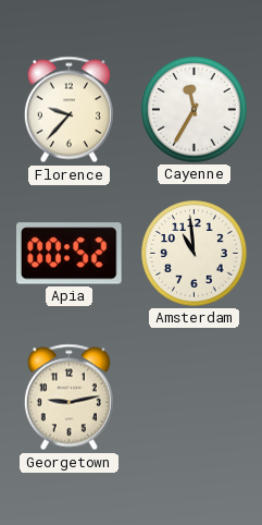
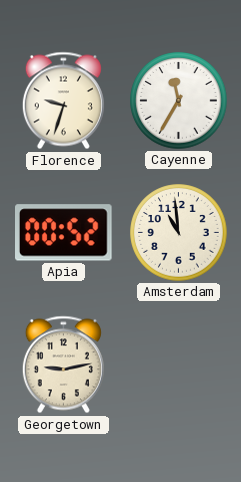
Florence: 9:37 -> 9:33
